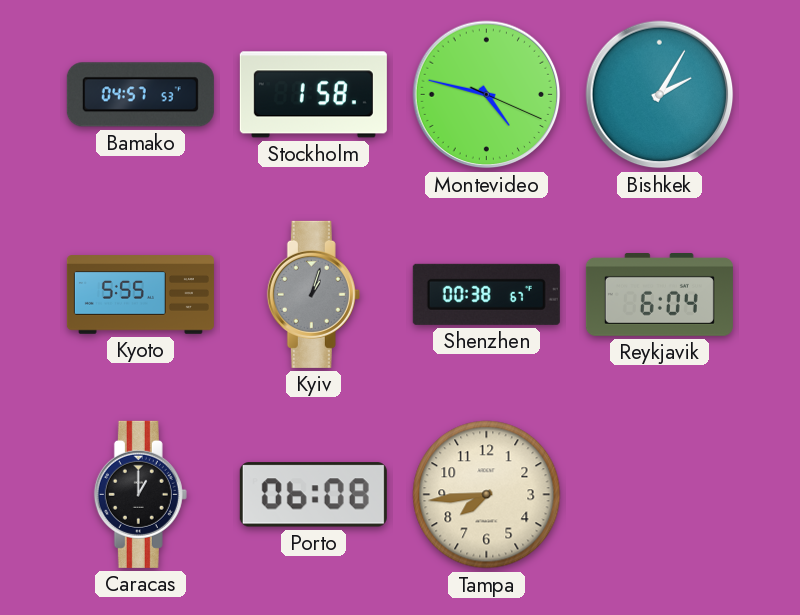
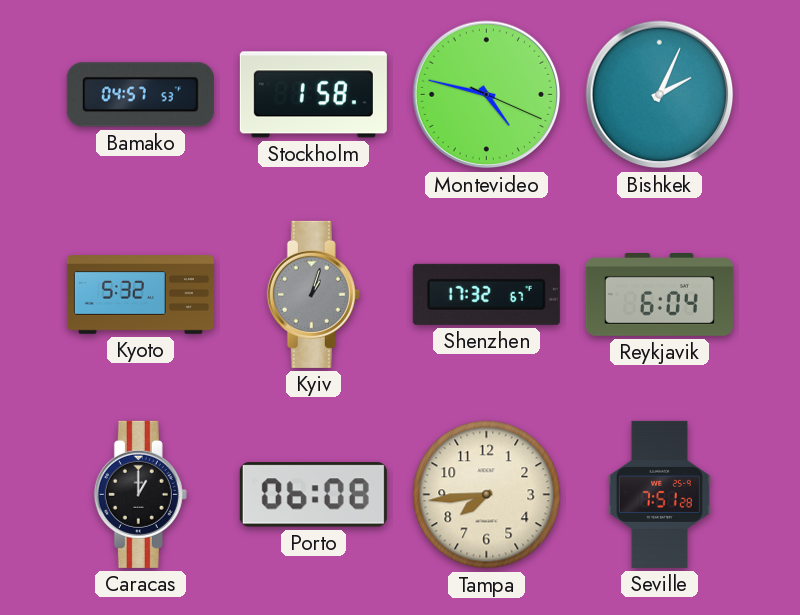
Bishkek: 2:05 -> 2:04
Kyoto: 5:55 -> 5:32
Shenzhen: 00:38 -> 17:32
Seville: none -> 7:51
